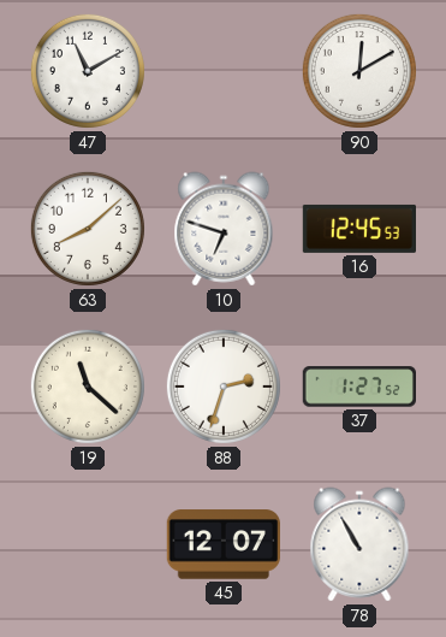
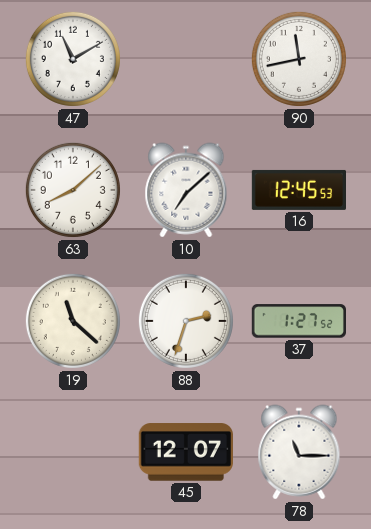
90: 12:10 -> 11:43
10: 6:48 -> 7:08
78: 10:55 -> 11:15
